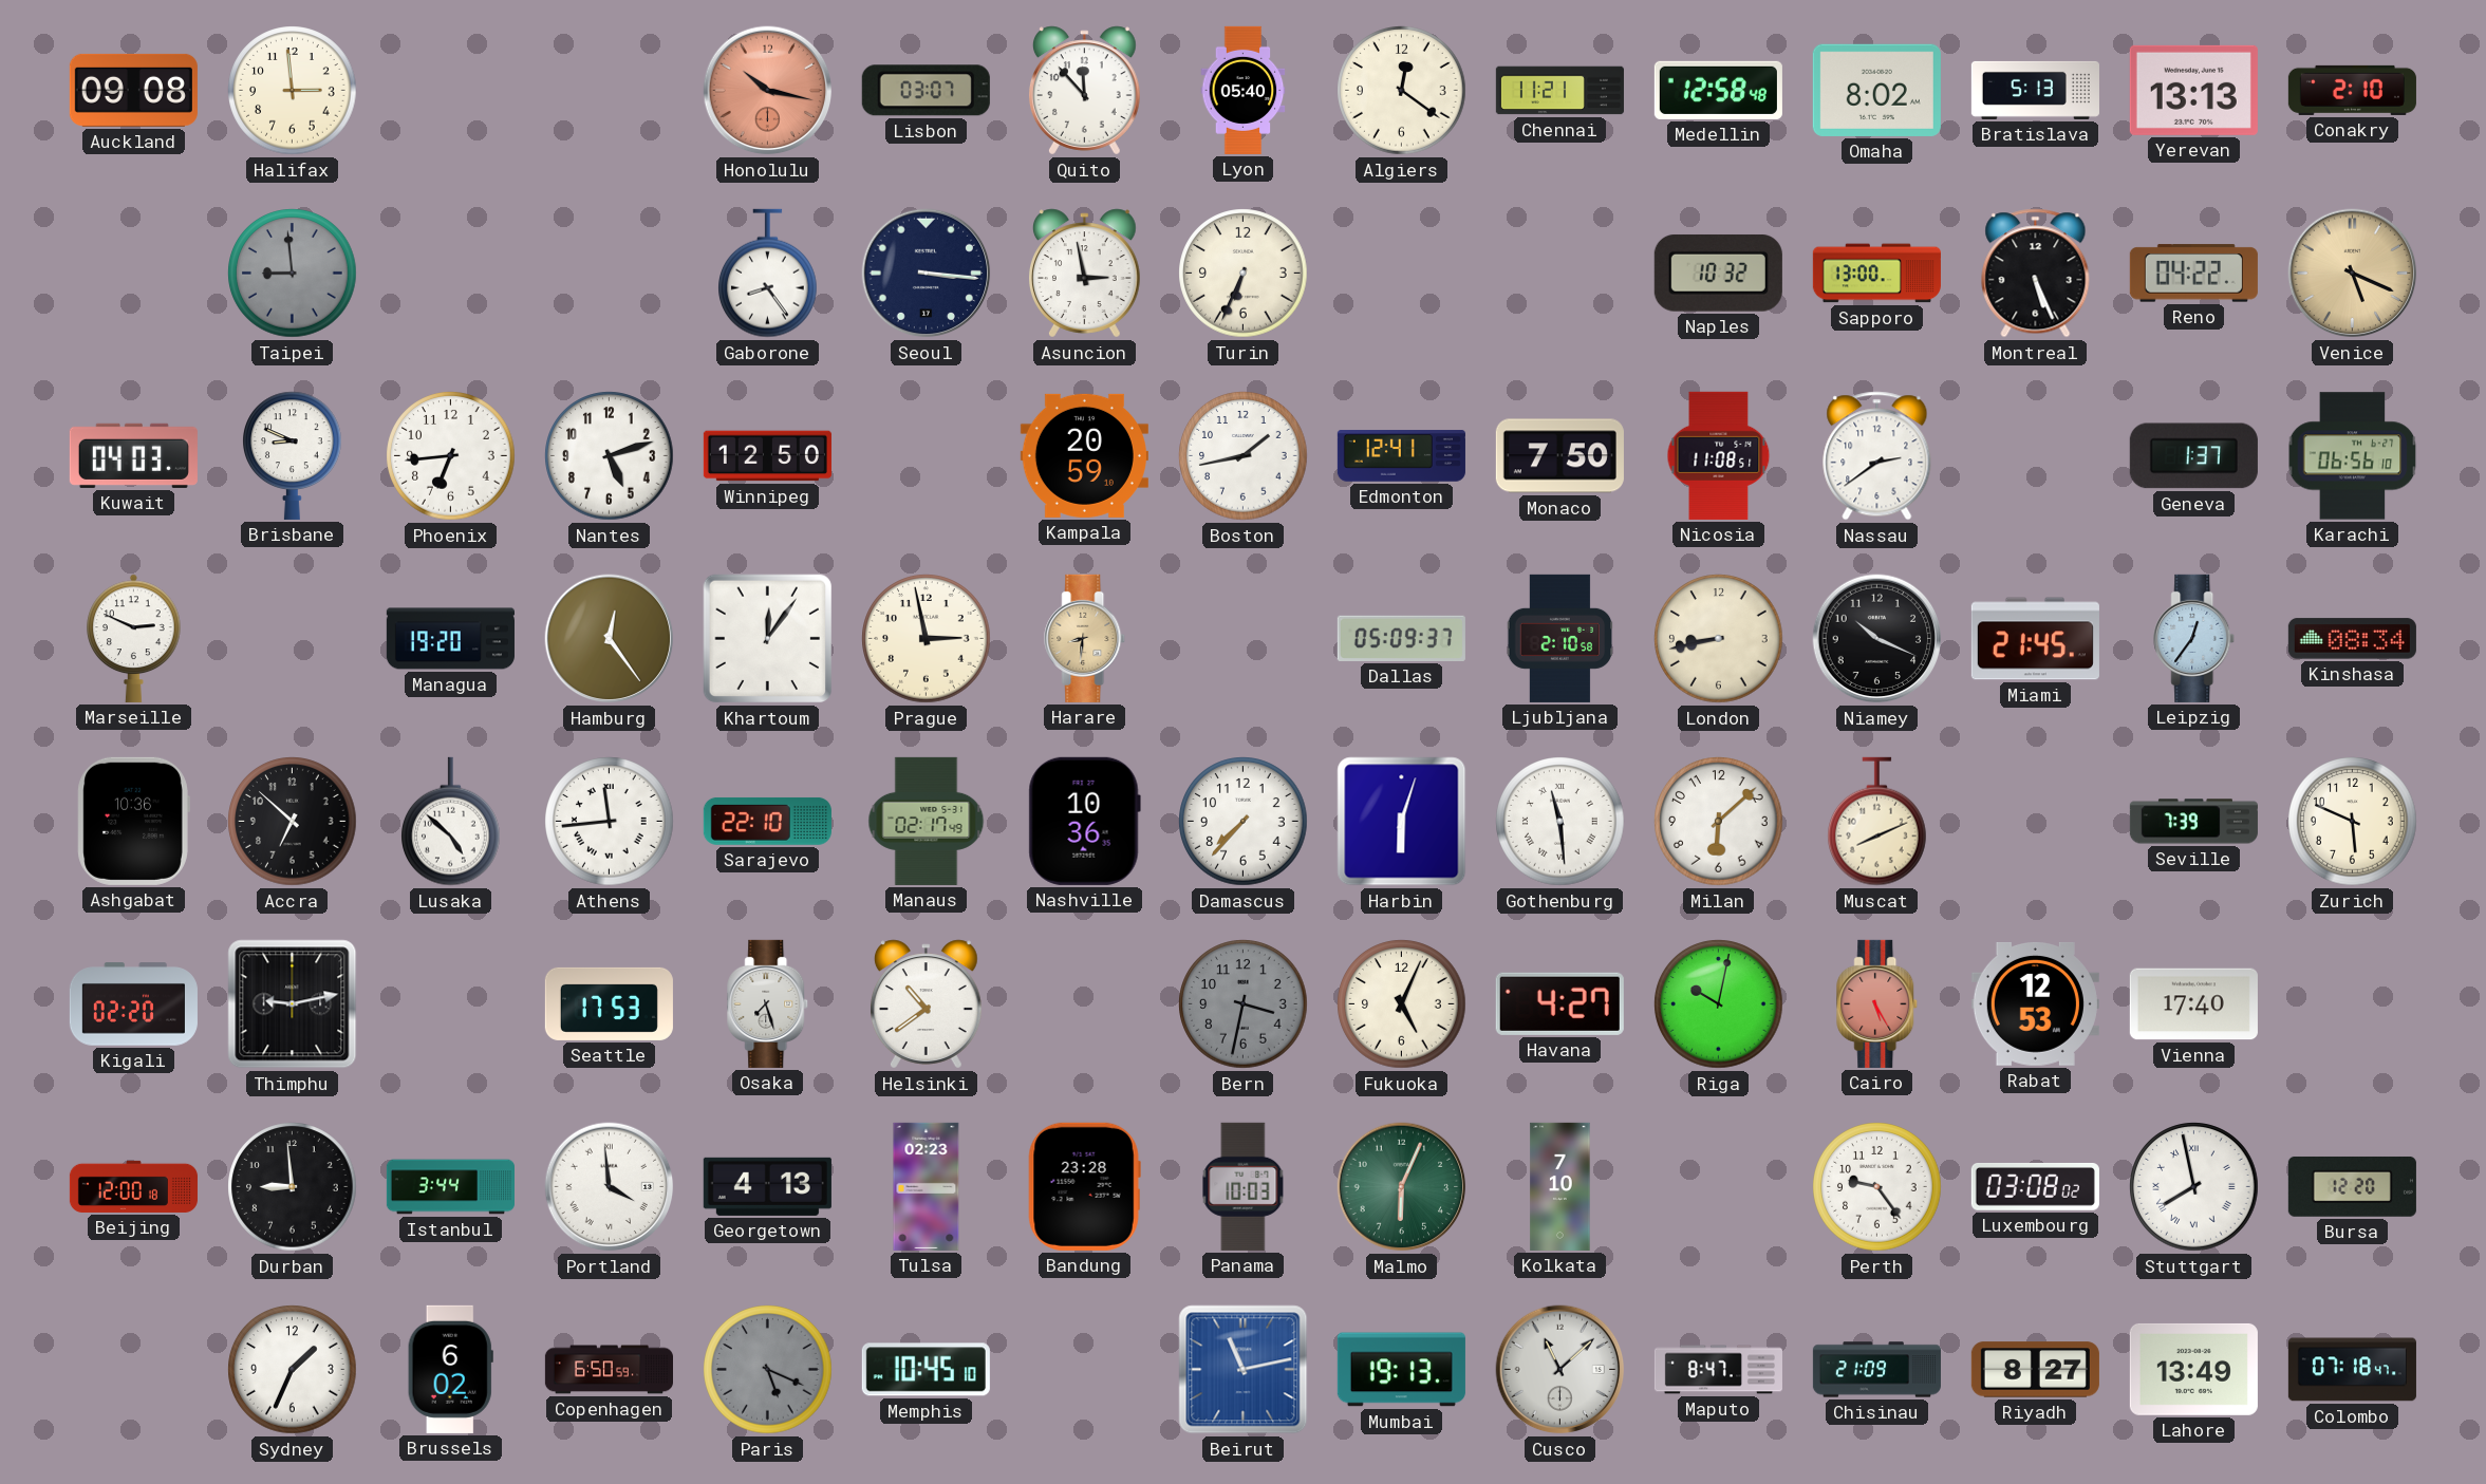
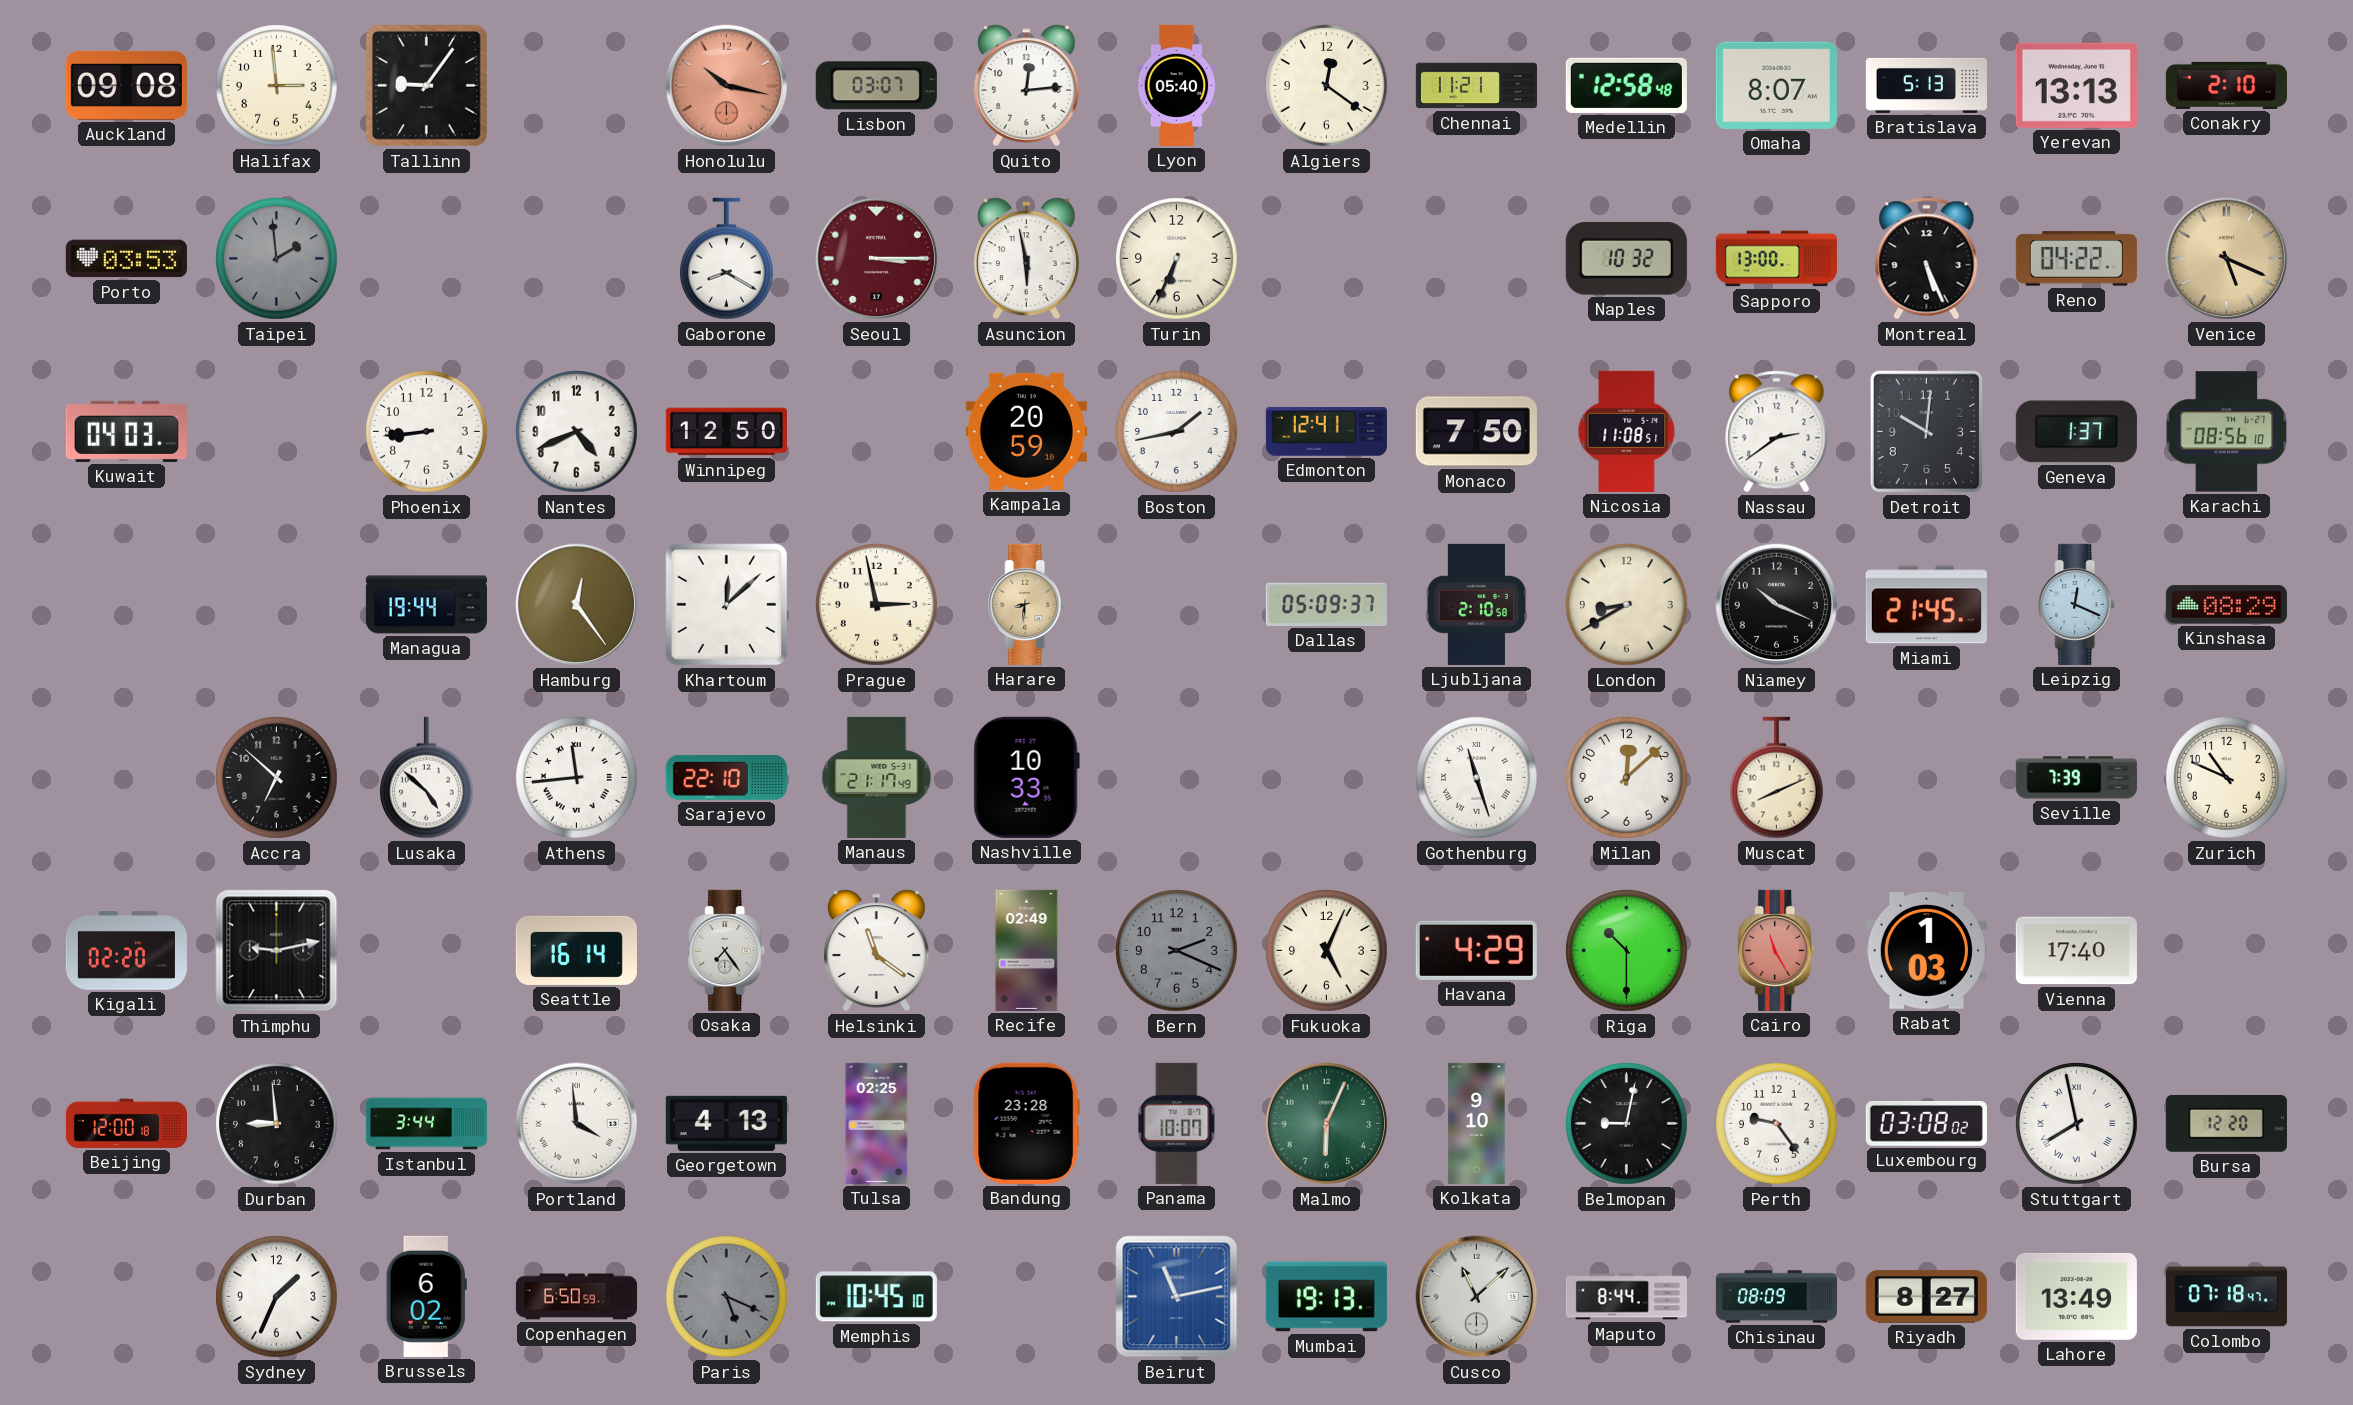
Tallinn: none -> 9:06
Quito: 11:53 -> 12:14
Omaha: 8:02 -> 8:07
Porto: none -> 03:53
Taipei: 8:59 -> 1:59
Gaborone: 8:24 -> 8:20
Seoul: 3:16 -> 3:15
Seoul dial: navy -> burgundy
Asuncion: 2:58 -> 5:58
Brisbane: 8:49 -> none
Phoenix: 6:44 -> 8:44
Nantes: 5:12 -> 4:41
Detroit: none -> 10:01
Karachi: 06:56 -> 08:56
Marseille: 2:49 -> none
Managua: 19:20 -> 19:44
Khartoum: 12:06 -> 12:08
London: 8:43 -> 8:40
Leipzig: 12:36 -> 12:19
Kinshasa: 08:34 -> 08:29
Ashgabat: 10:36 -> none
Manaus: 02:17 -> 21:17
Nashville: 10:36 -> 10:33
Damascus: 7:37 -> none
Harbin: 6:03 -> none
Gothenburg: 11:29 -> 11:27
Milan: 6:08 -> 12:08
Zurich: 5:49 -> 10:49
Seattle: 17:53 -> 16:14
Osaka: 7:27 -> 7:24
Helsinki: 10:39 -> 11:21
Recife: none -> 02:49
Bern: 3:32 -> 2:19
Havana: 4:27 -> 4:29
Riga: 10:02 -> 10:30
Cairo: 5:25 -> 11:25
Rabat: 12:53 -> 1:03
Tulsa: 02:23 -> 02:25
Panama: 10:03 -> 10:07
Kolkata: 7:10 -> 9:10
Belmopan: none -> 9:02
Maputo: 8:47 -> 8:44
Chisinau: 21:09 -> 08:09
